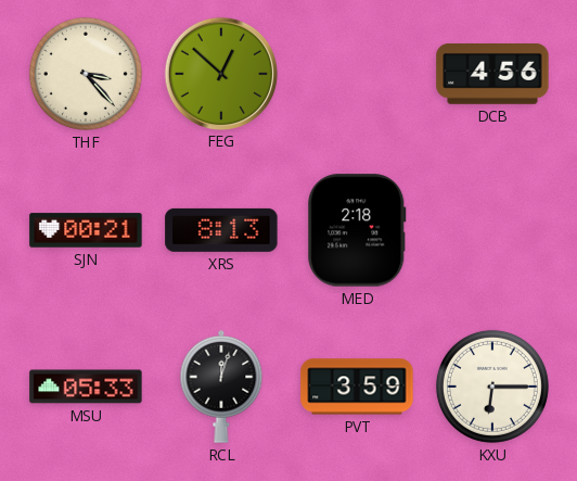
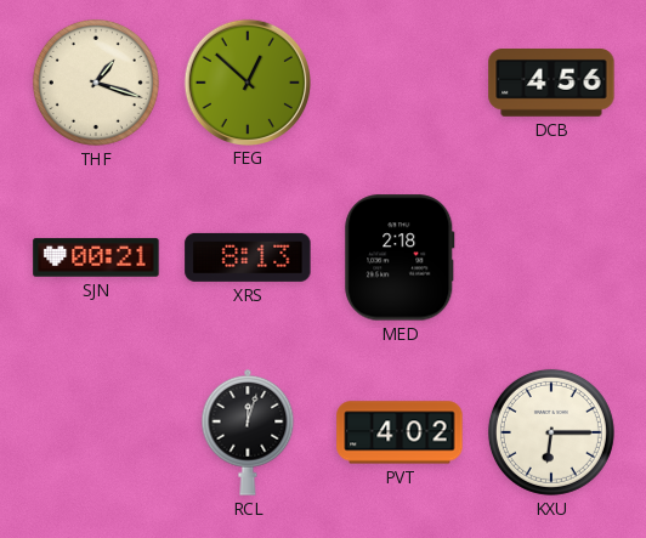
THF: 3:23 -> 1:18
MSU: 05:33 -> none
PVT: 3:59 -> 4:02
